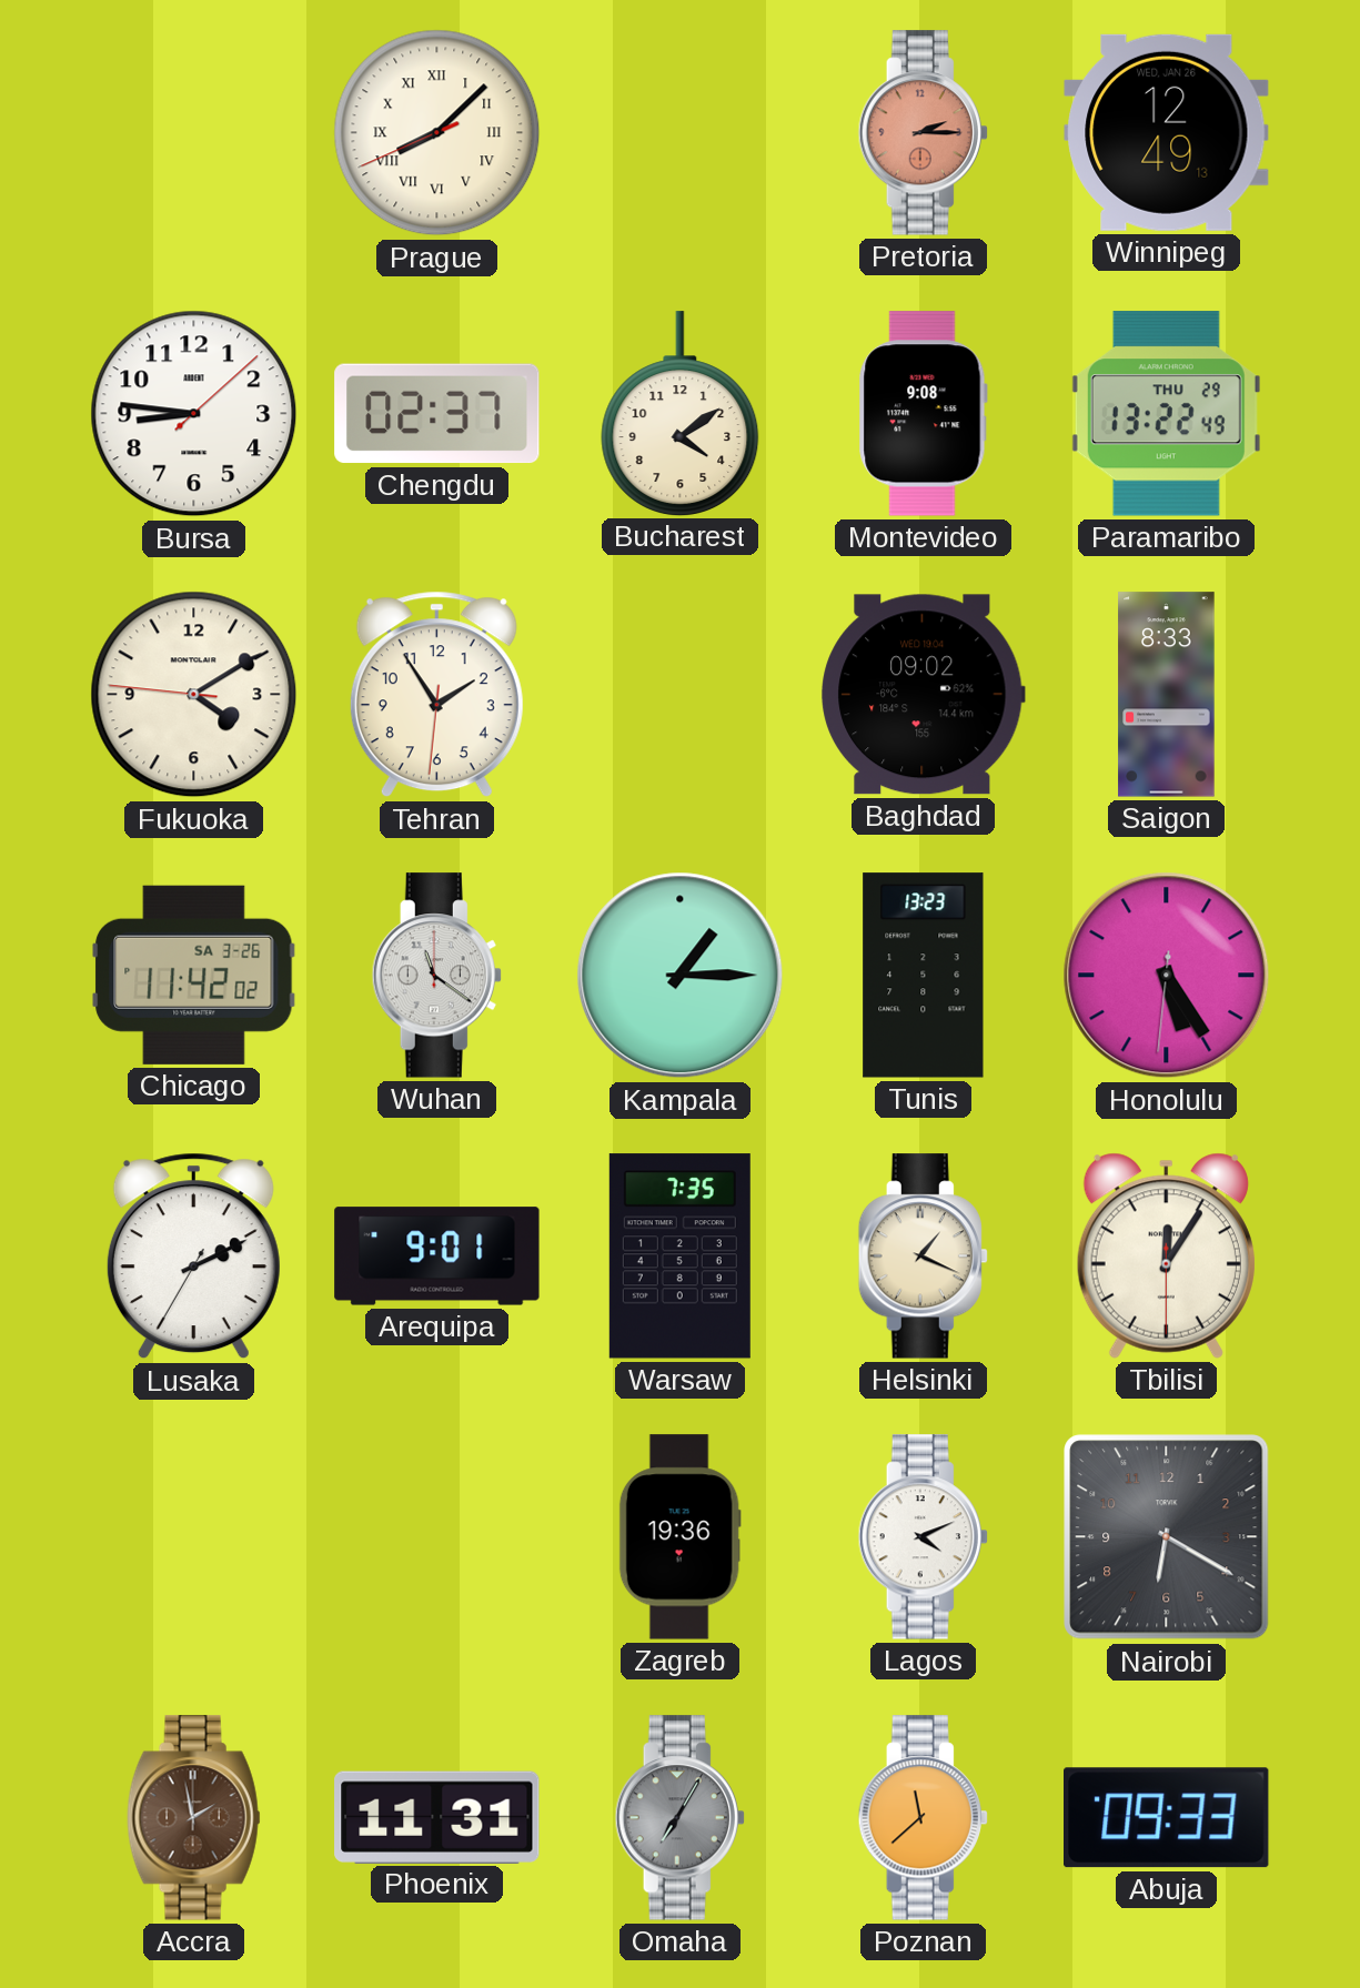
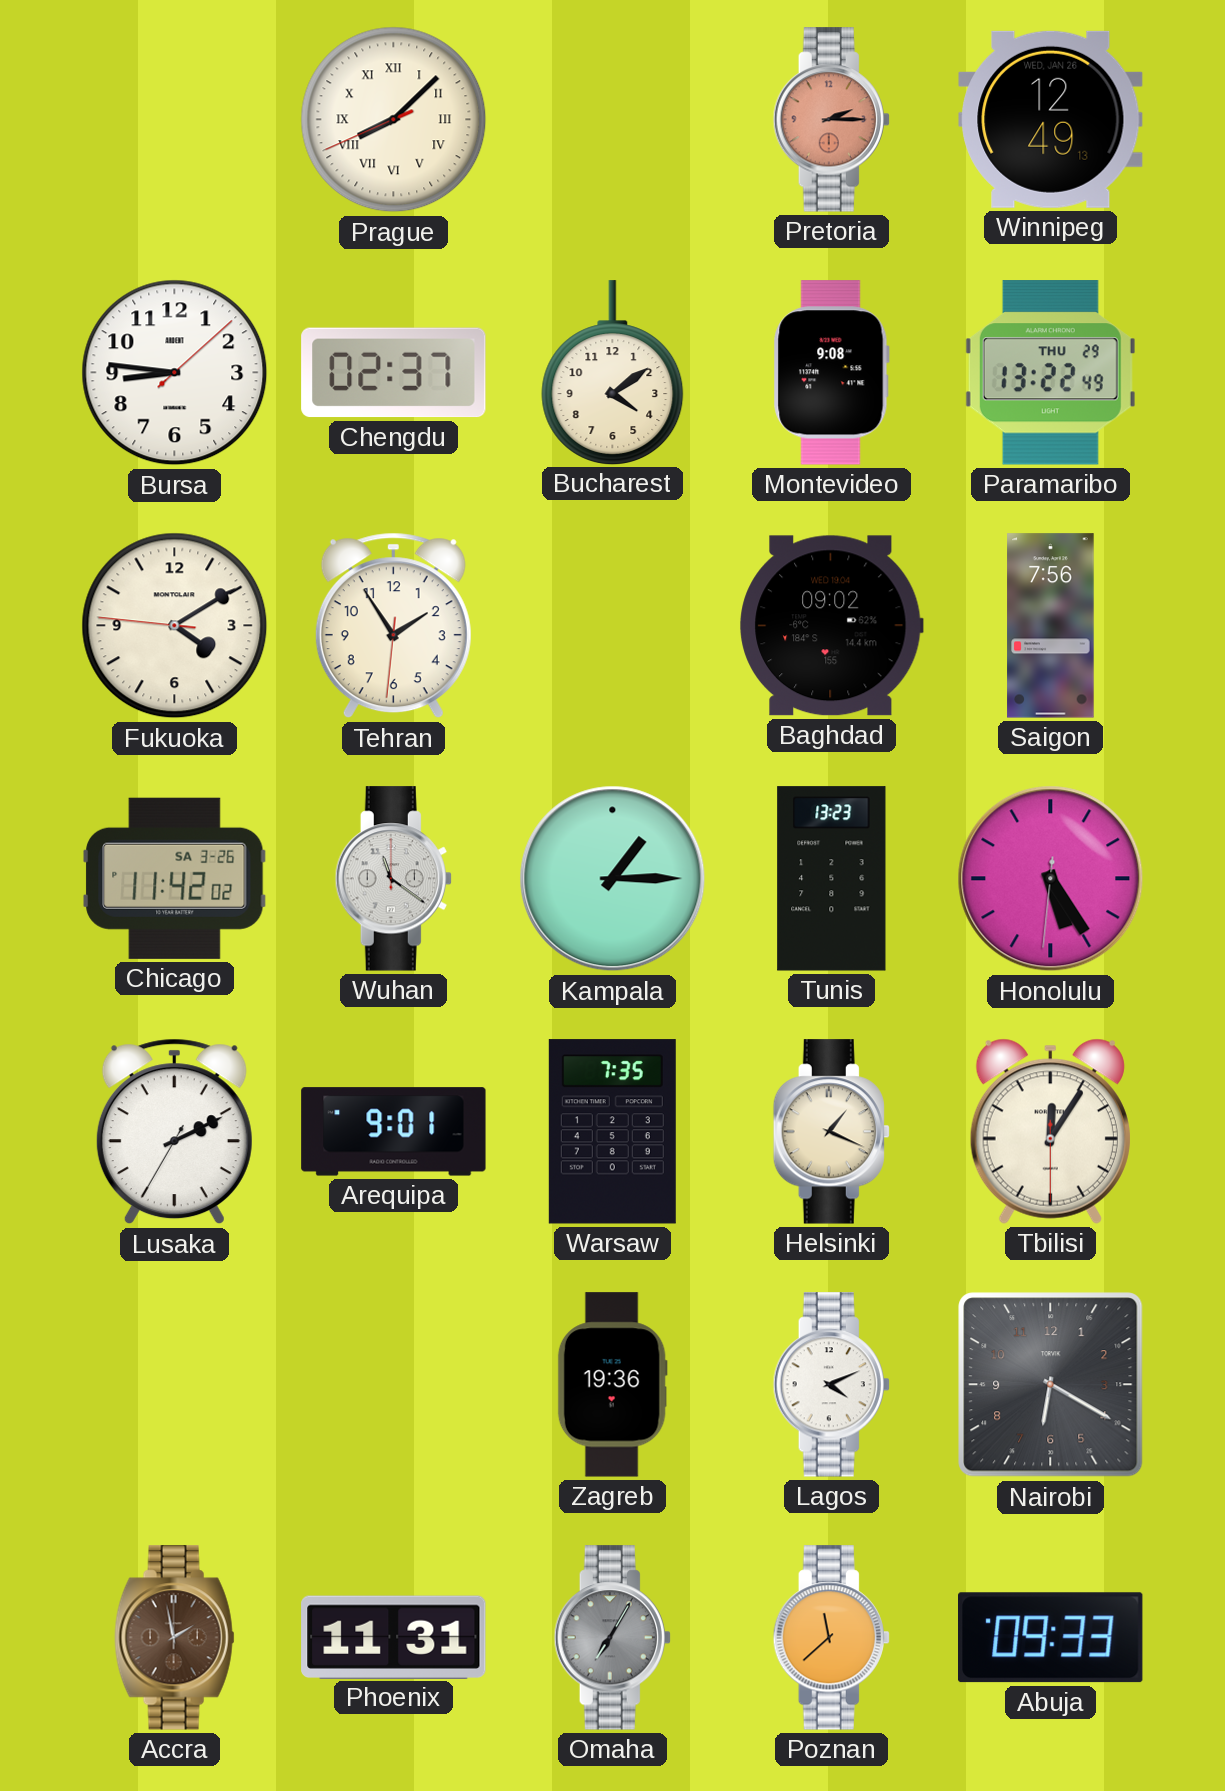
Saigon: 8:33 -> 7:56
